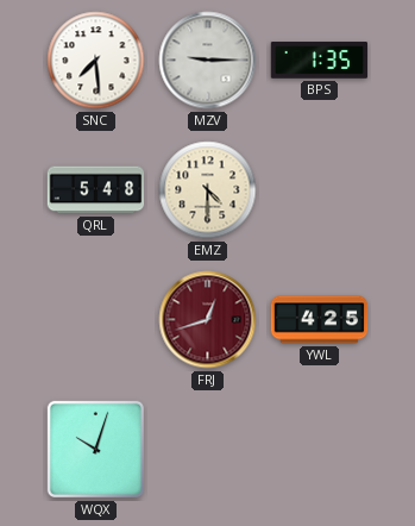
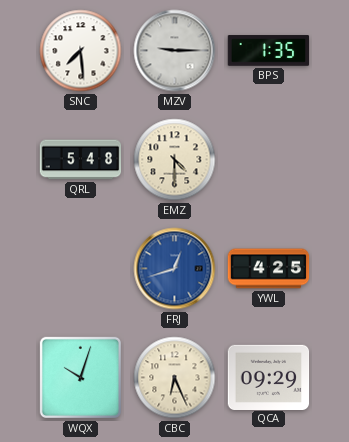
FRJ dial: burgundy -> blue
CBC: none -> 6:26
QCA: none -> 09:29
